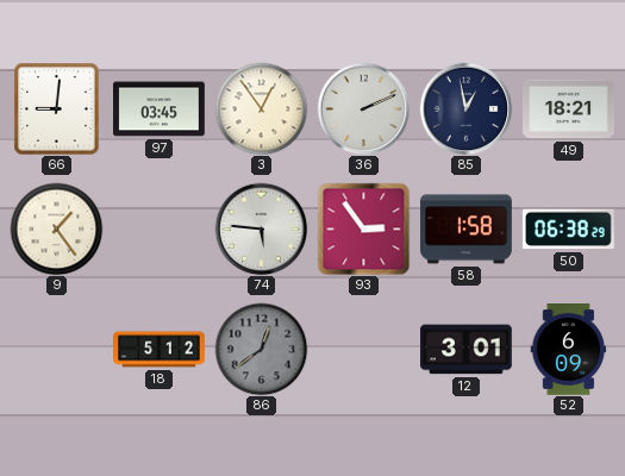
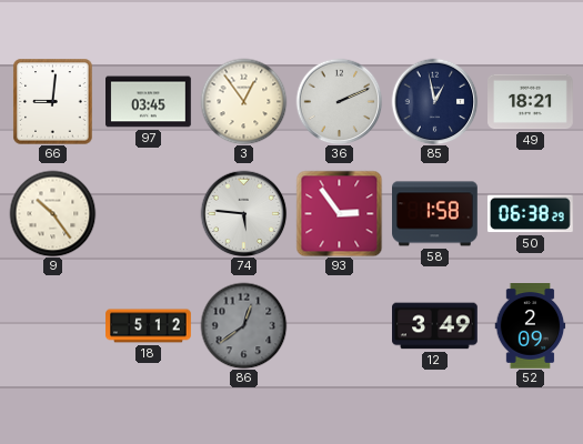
9: 1:24 -> 10:24
12: 3:01 -> 3:49
52: 6:09 -> 2:09
